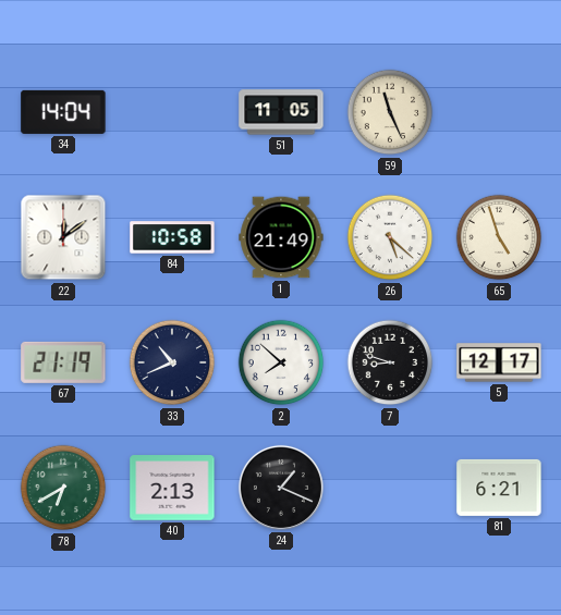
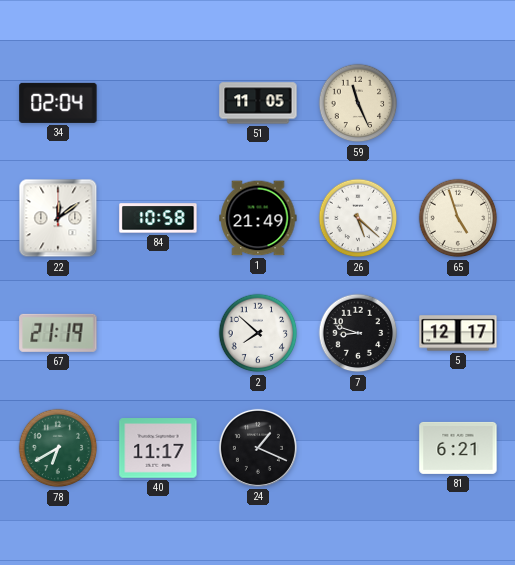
34: 14:04 -> 02:04
33: 10:41 -> none
40: 2:13 -> 11:17
